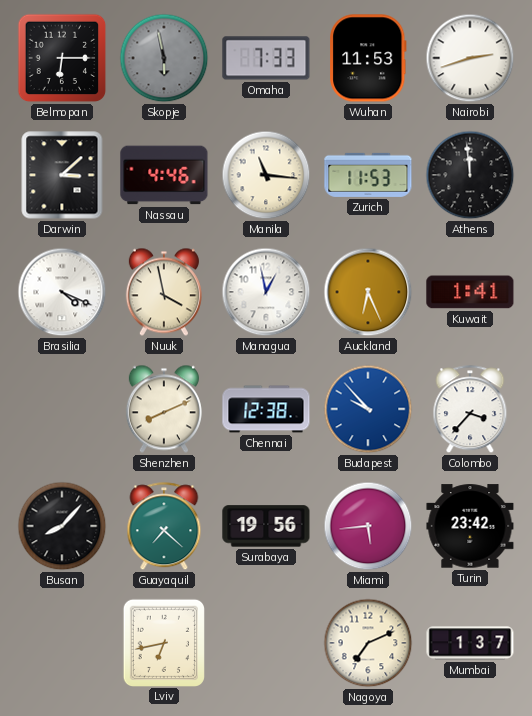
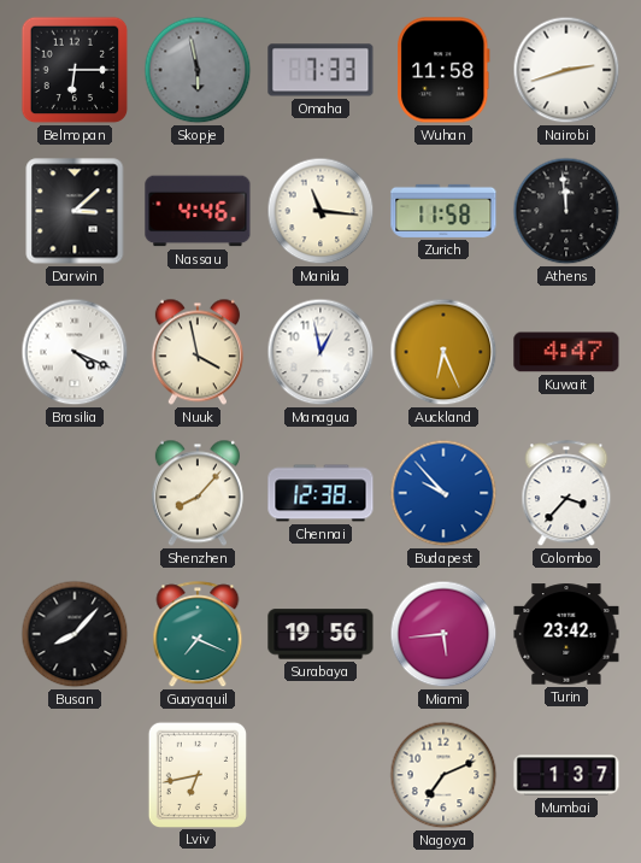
Wuhan: 11:53 -> 11:58
Zurich: 11:53 -> 11:58
Kuwait: 1:41 -> 4:47
Shenzhen: 8:11 -> 8:07
Guayaquil: 7:22 -> 7:19
